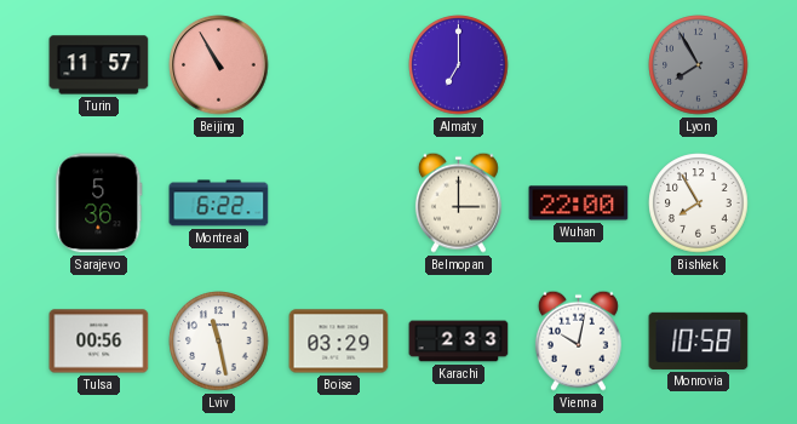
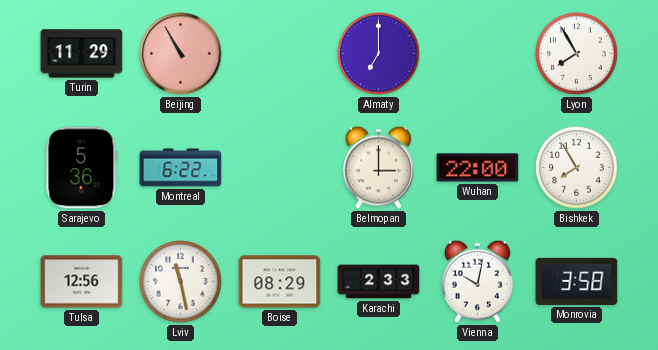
Turin: 11:57 -> 11:29
Lyon dial: grey -> white
Tulsa: 00:56 -> 12:56
Boise: 03:29 -> 08:29
Monrovia: 10:58 -> 3:58
